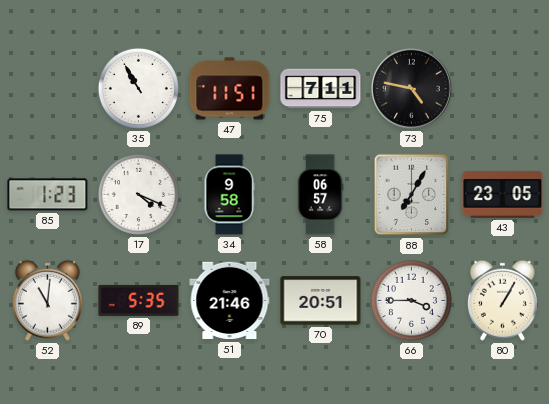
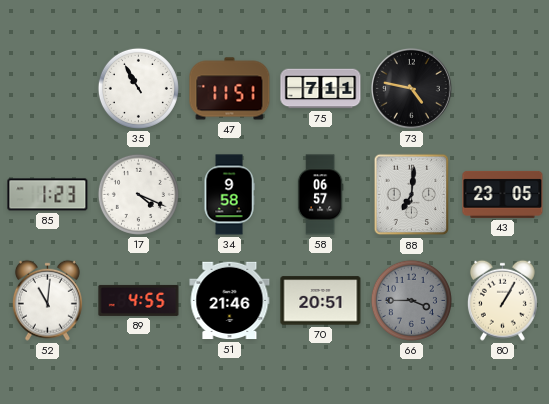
88: 7:05 -> 7:01
89: 5:35 -> 4:55
66 dial: white -> grey
